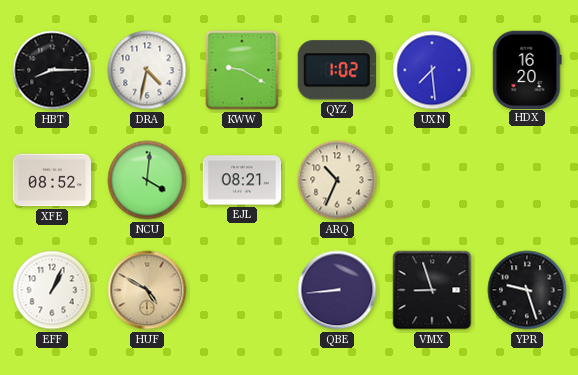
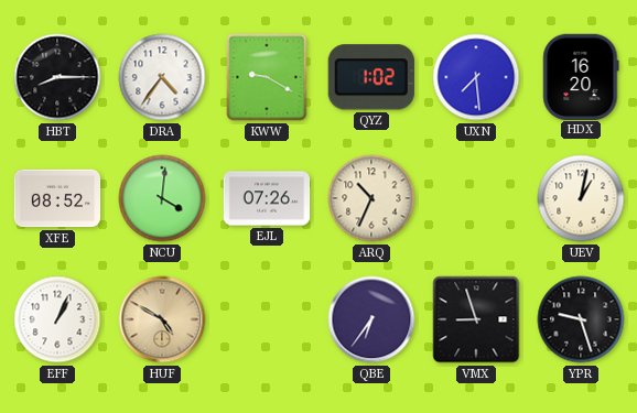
DRA: 4:32 -> 4:36
EJL: 08:21 -> 07:26
UEV: none -> 1:02
QBE: 8:44 -> 6:36
